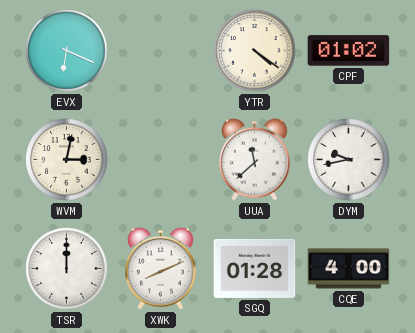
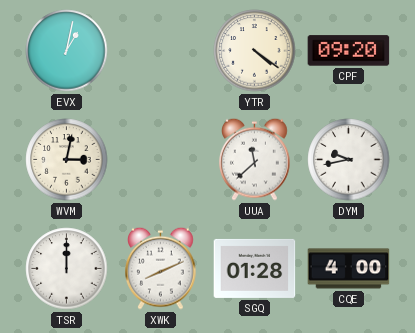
EVX: 6:19 -> 1:02
CPF: 01:02 -> 09:20
